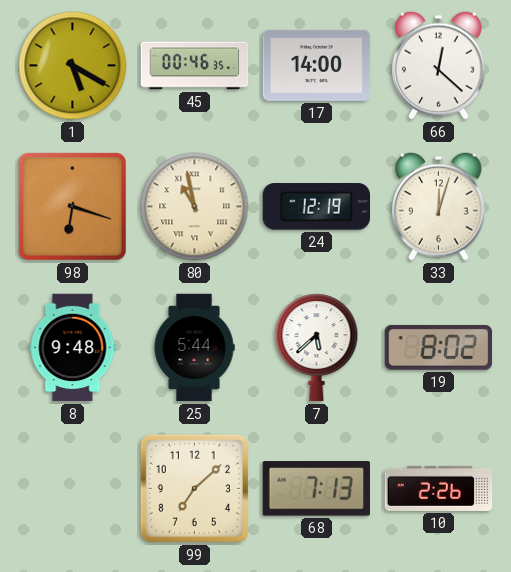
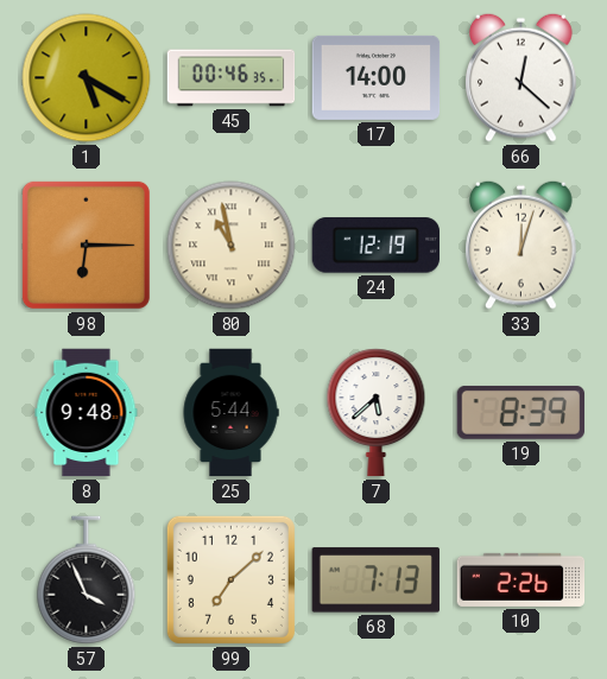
98: 6:18 -> 6:15
19: 8:02 -> 8:39
57: none -> 3:56
